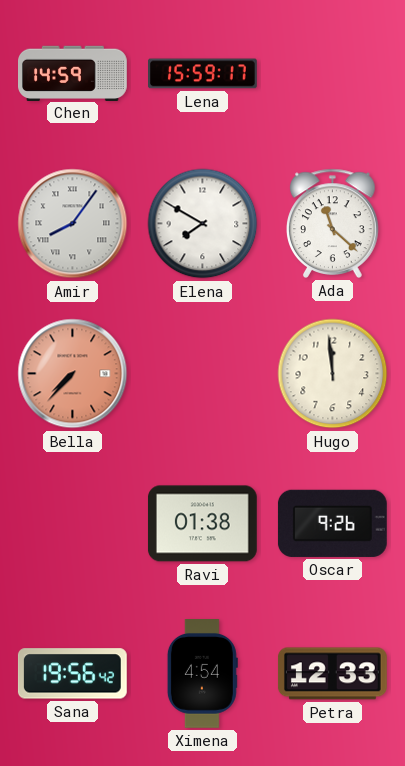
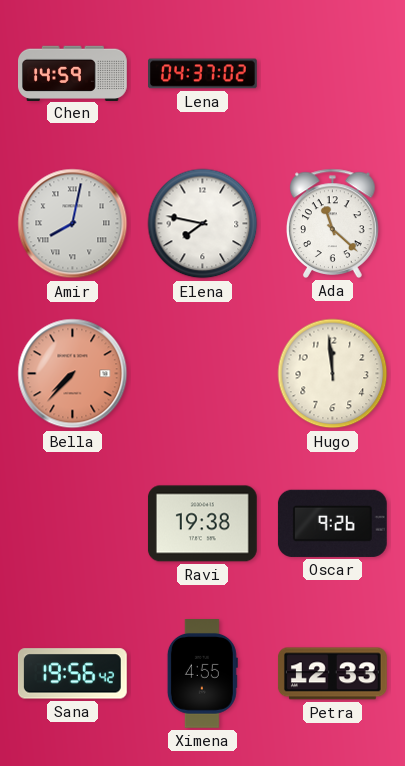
Lena: 15:59 -> 04:37
Amir: 8:06 -> 8:02
Elena: 7:50 -> 7:47
Ravi: 01:38 -> 19:38
Ximena: 4:54 -> 4:55
